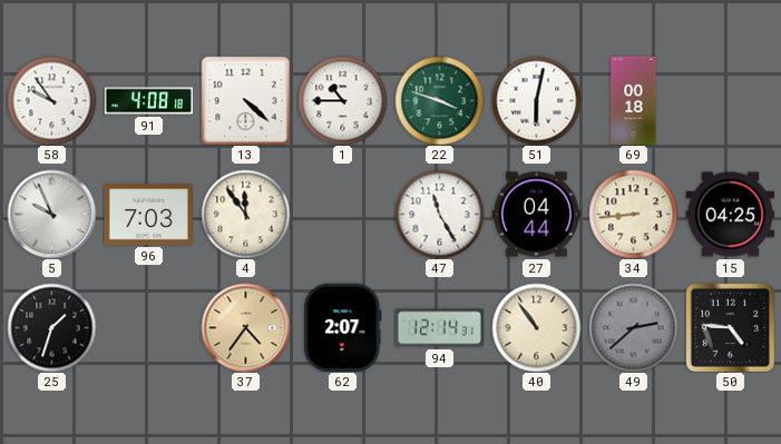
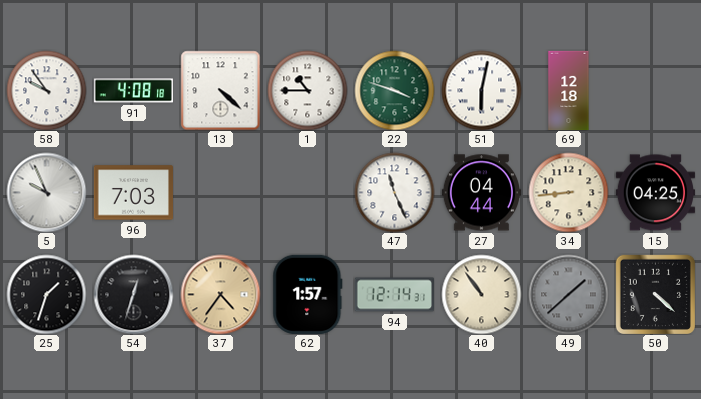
69: 00:18 -> 12:18
4: 11:54 -> none
47: 11:25 -> 11:26
54: none -> 12:33
62: 2:07 -> 1:57
49: 2:38 -> 1:38
50: 4:46 -> 4:22
